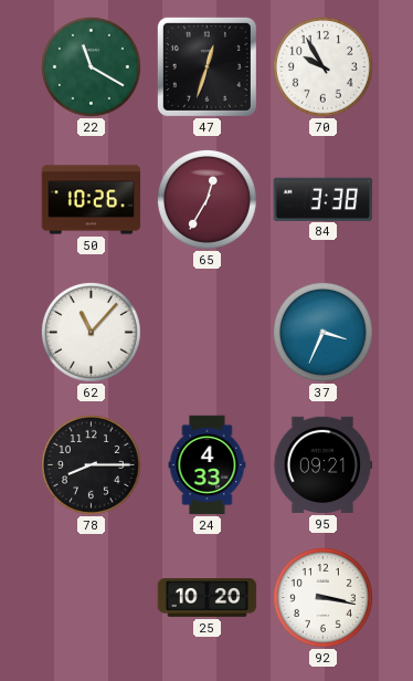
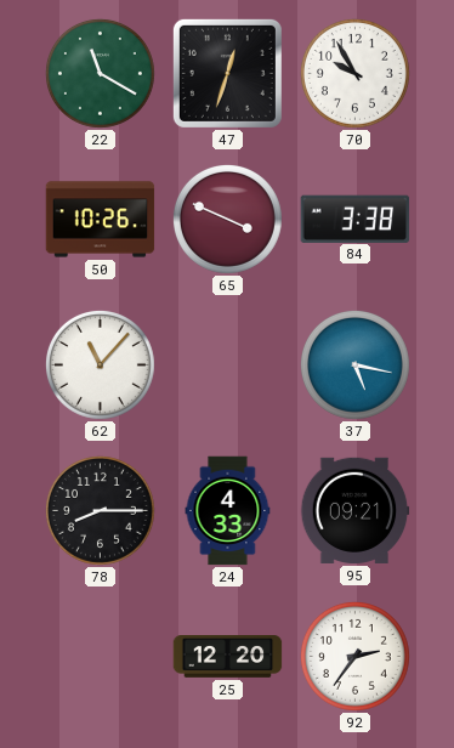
65: 12:35 -> 3:49
37: 3:34 -> 5:17
25: 10:20 -> 12:20
92: 3:17 -> 2:36
